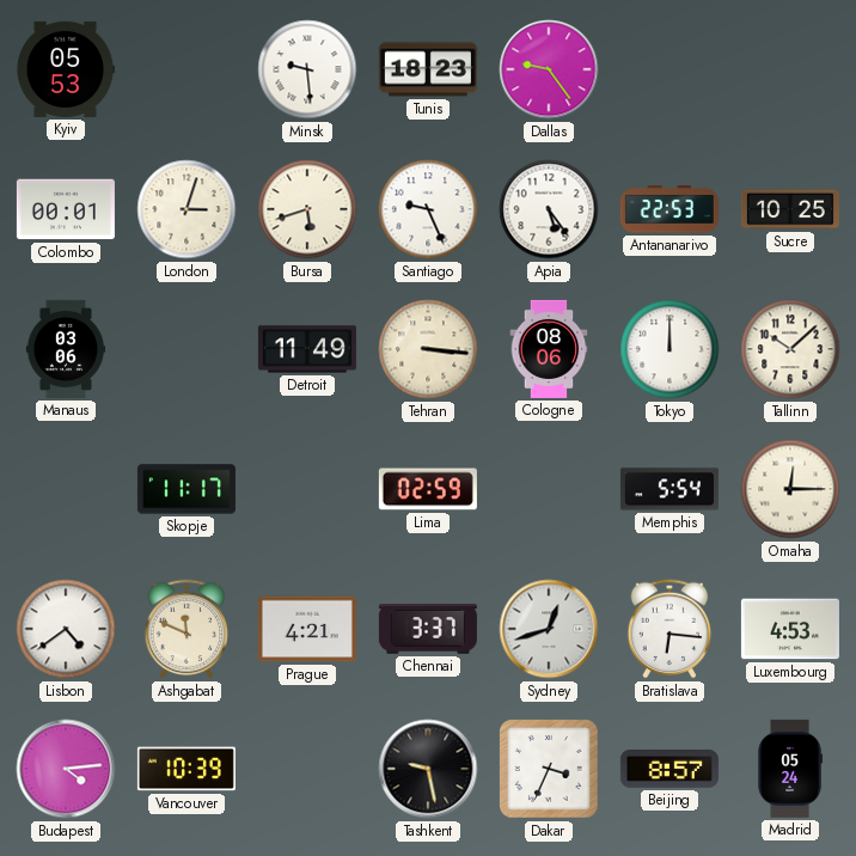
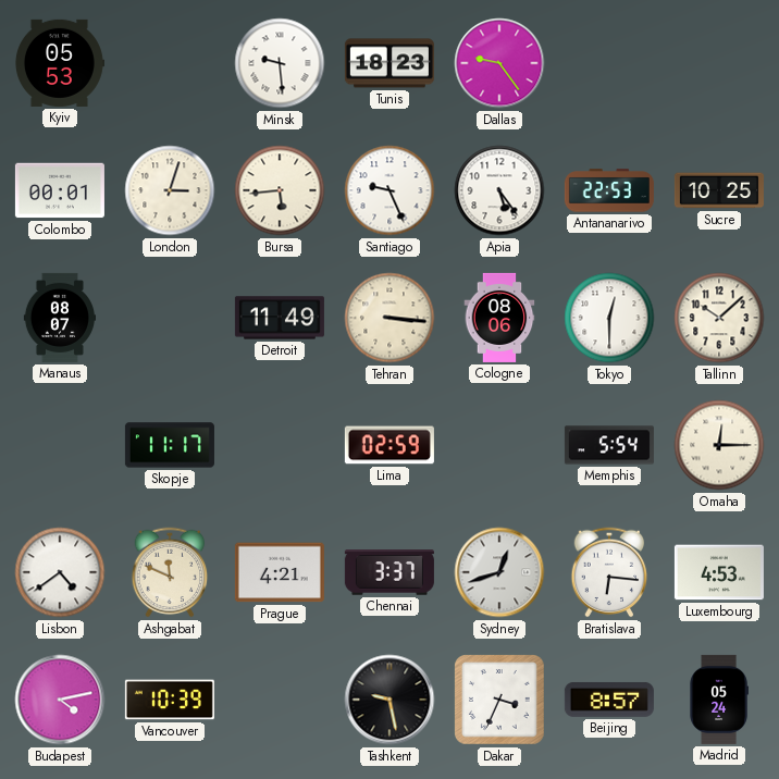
Bursa: 5:42 -> 5:44
Manaus: 03:06 -> 08:07
Tokyo: 12:00 -> 12:30
Budapest: 4:14 -> 4:13
